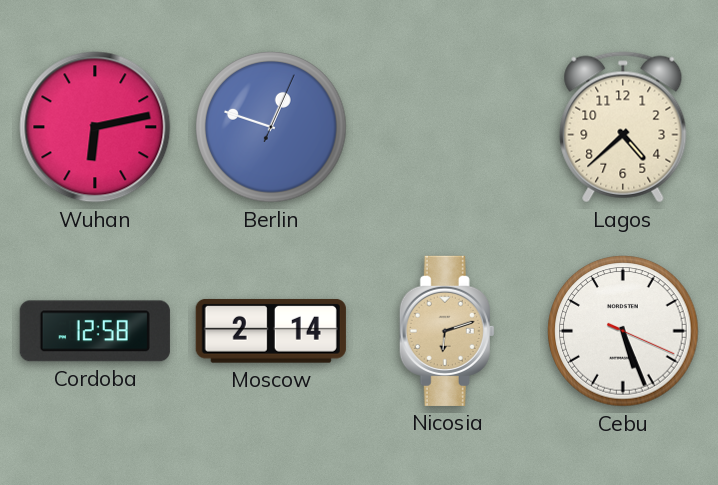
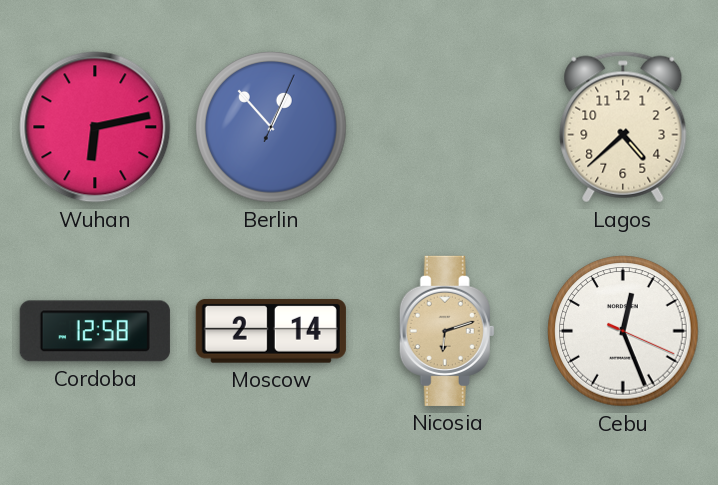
Berlin: 12:48 -> 12:53
Cebu: 5:26 -> 12:26
